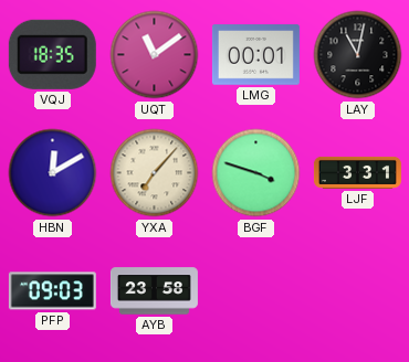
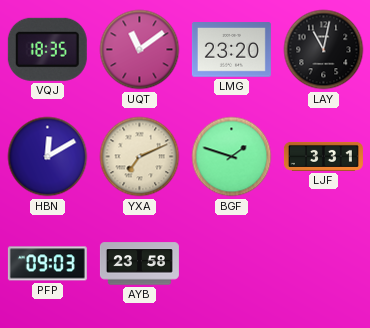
LMG: 00:01 -> 23:20
YXA: 7:07 -> 7:11
BGF: 3:48 -> 1:48
